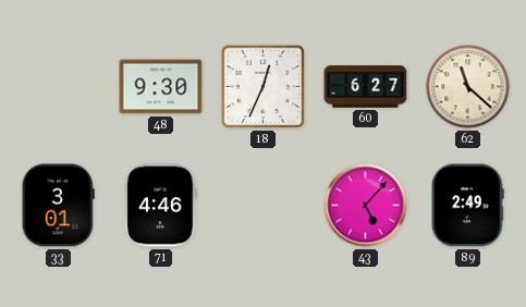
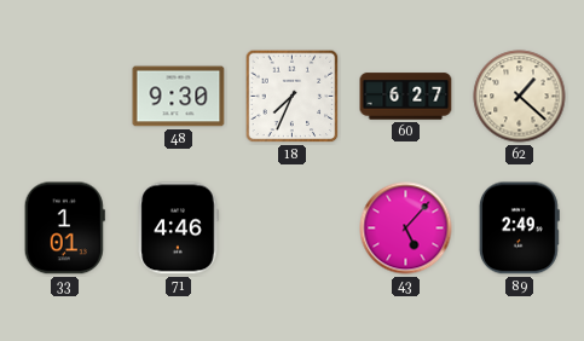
18: 12:34 -> 7:34
62: 11:22 -> 1:22
33: 3:01 -> 1:01
